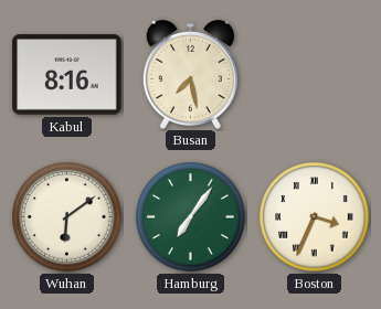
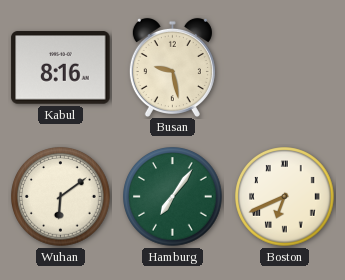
Busan: 7:28 -> 9:28
Boston: 3:34 -> 6:41
